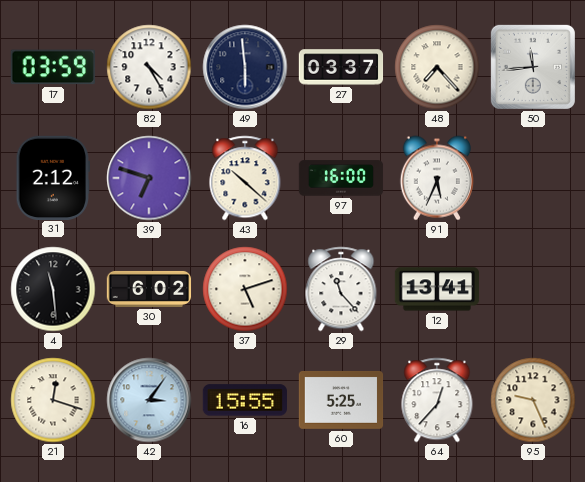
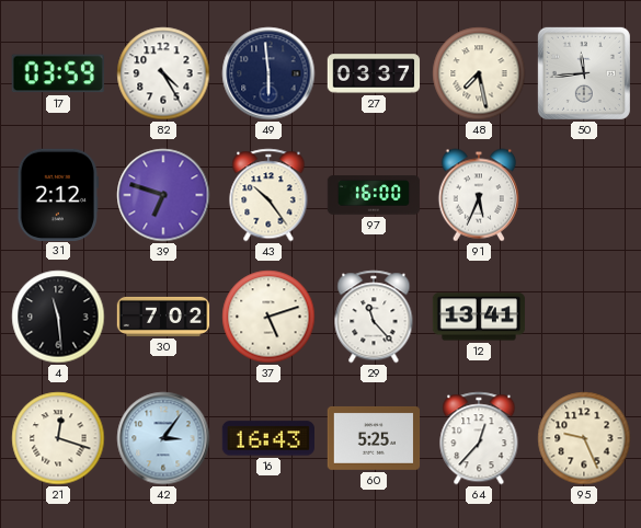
48: 7:23 -> 7:28
43: 10:22 -> 10:24
30: 6:02 -> 7:02
16: 15:55 -> 16:43
